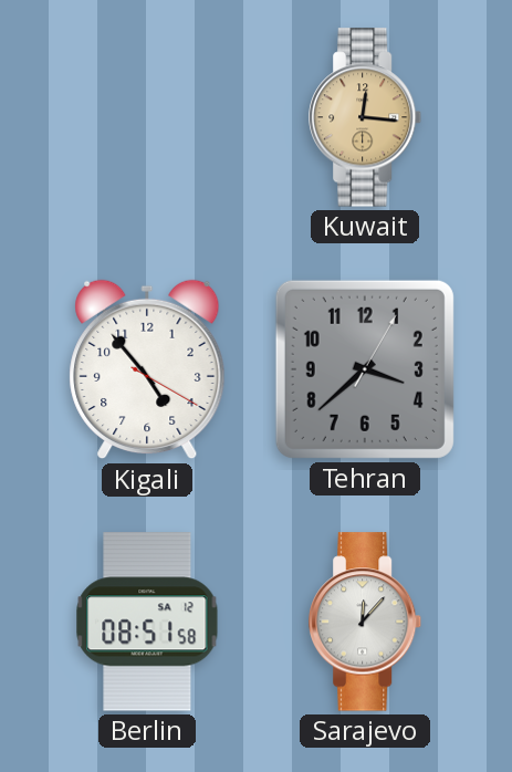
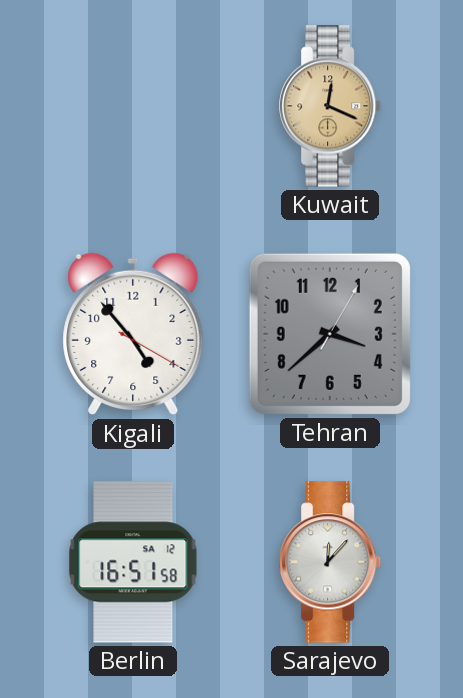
Kuwait: 12:16 -> 12:19
Berlin: 08:51 -> 16:51
